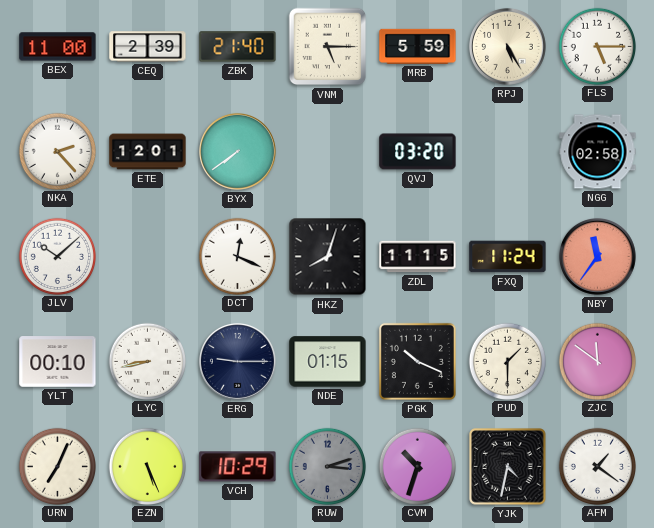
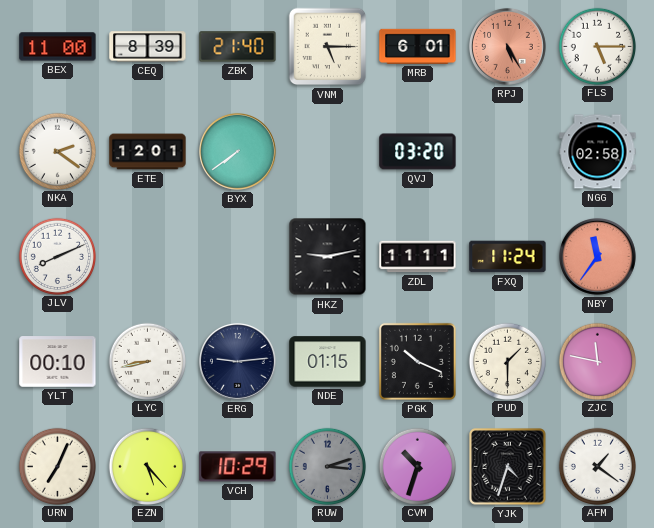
CEQ: 2:39 -> 8:39
MRB: 5:59 -> 6:01
RPJ dial: cream -> salmon
NKA: 2:23 -> 2:21
JLV: 10:08 -> 8:11
DCT: 12:19 -> none
HKZ: 8:03 -> 9:13
ZDL: 11:15 -> 11:11
ERG: 9:15 -> 9:14
ZJC: 11:51 -> 11:47
EZN: 5:26 -> 5:23
YJK: 4:32 -> 4:33
